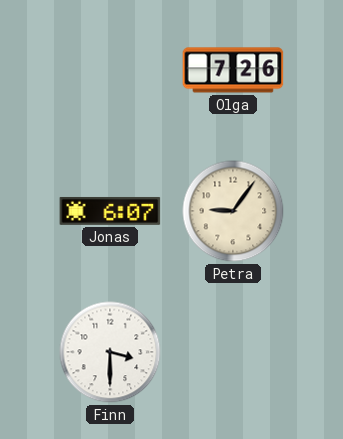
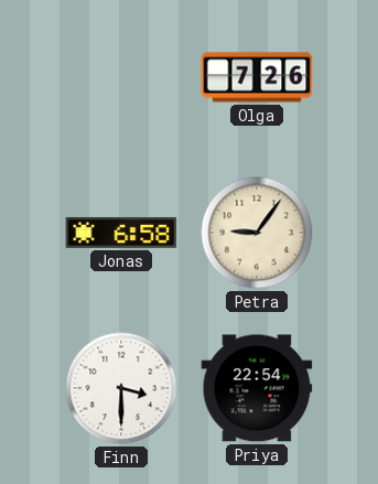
Jonas: 6:07 -> 6:58
Priya: none -> 22:54
